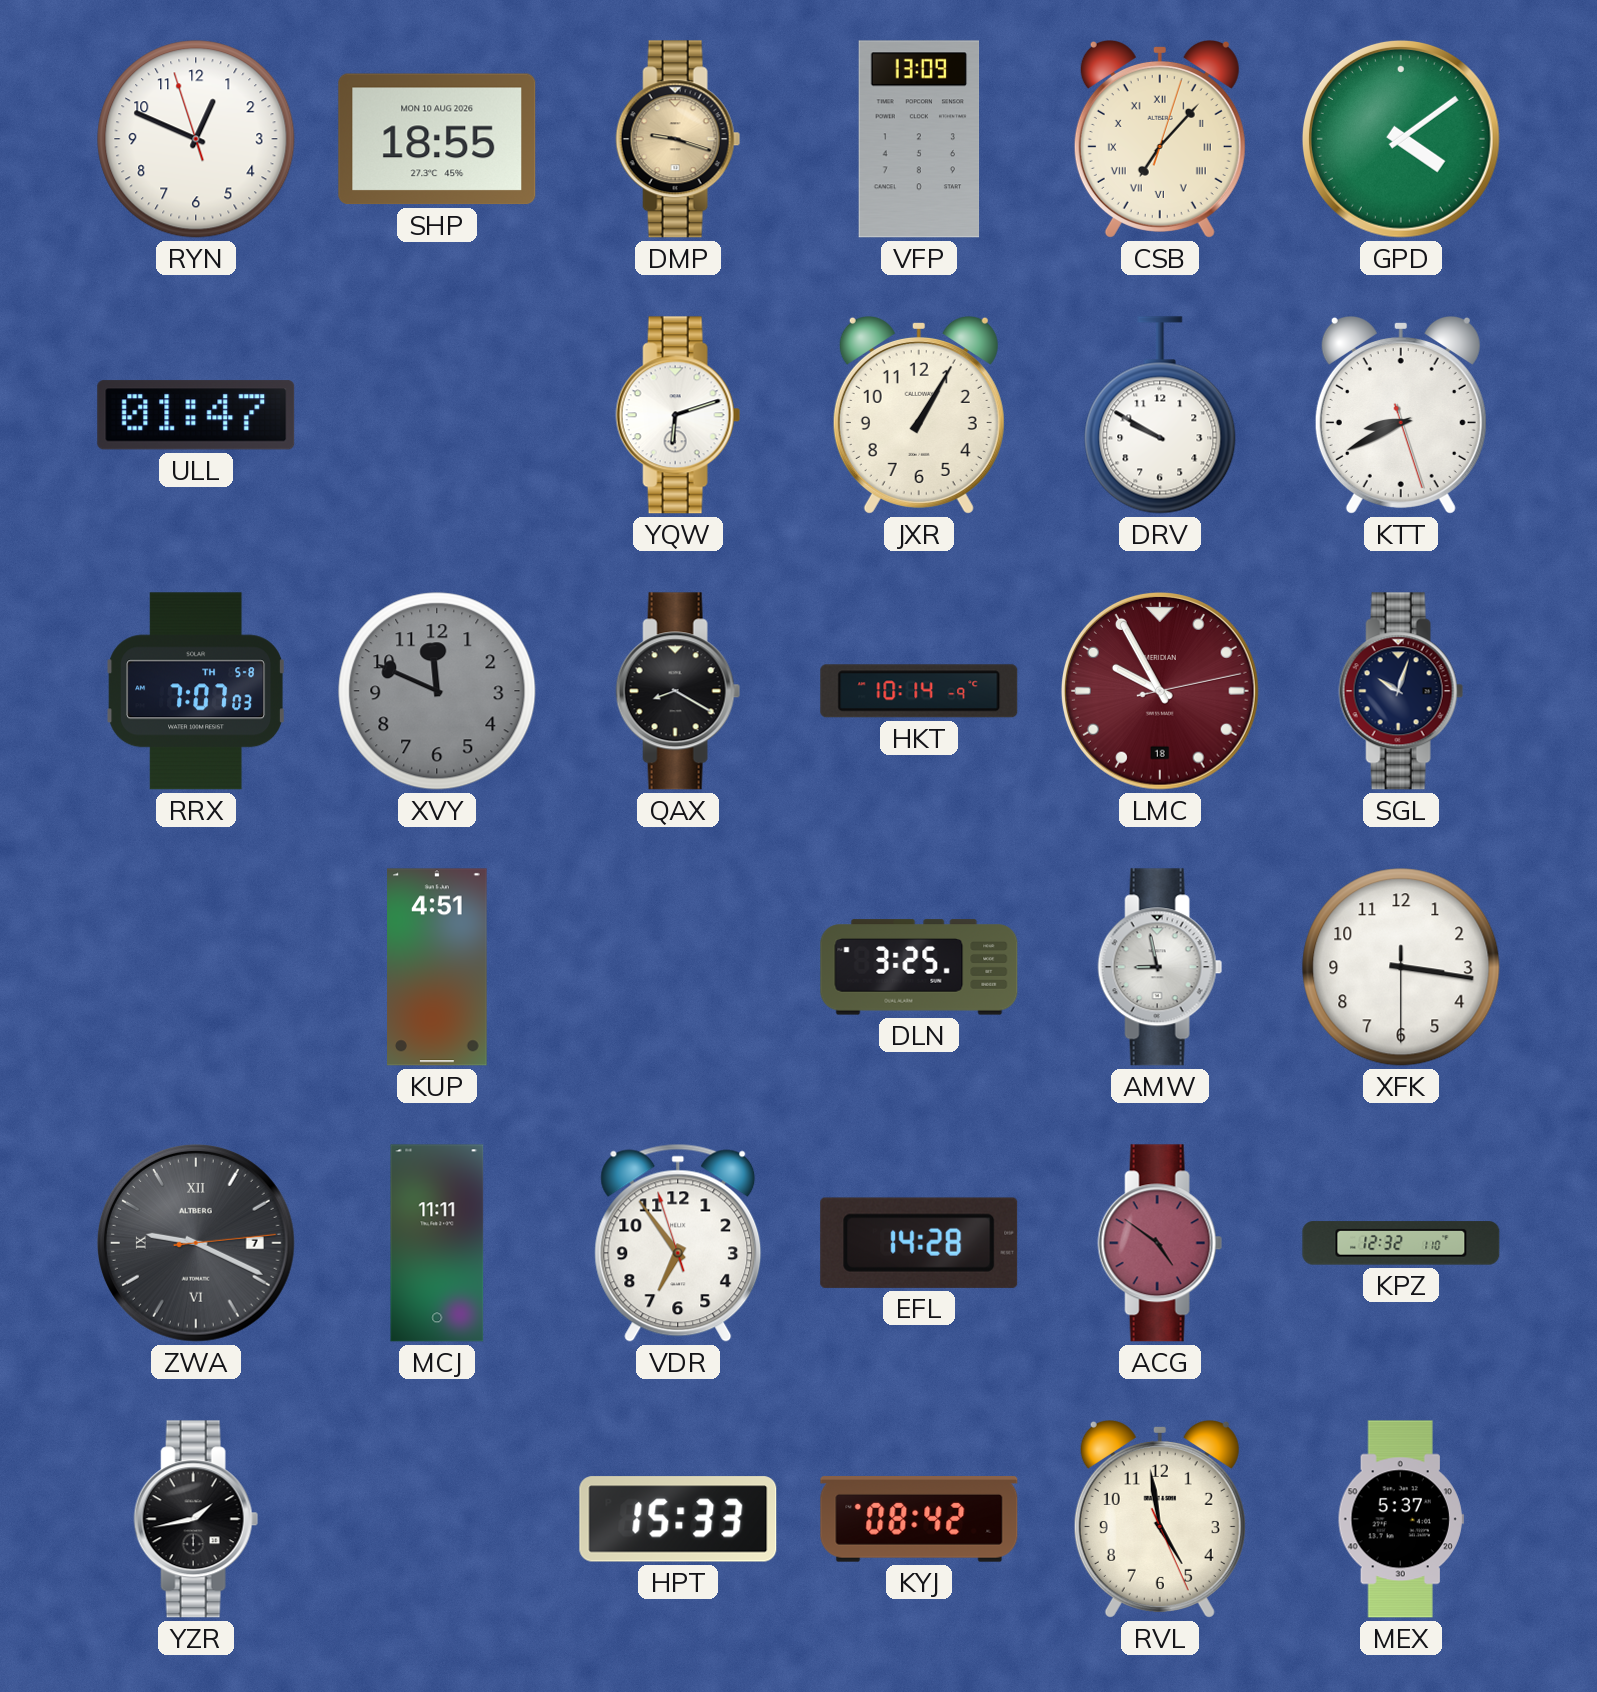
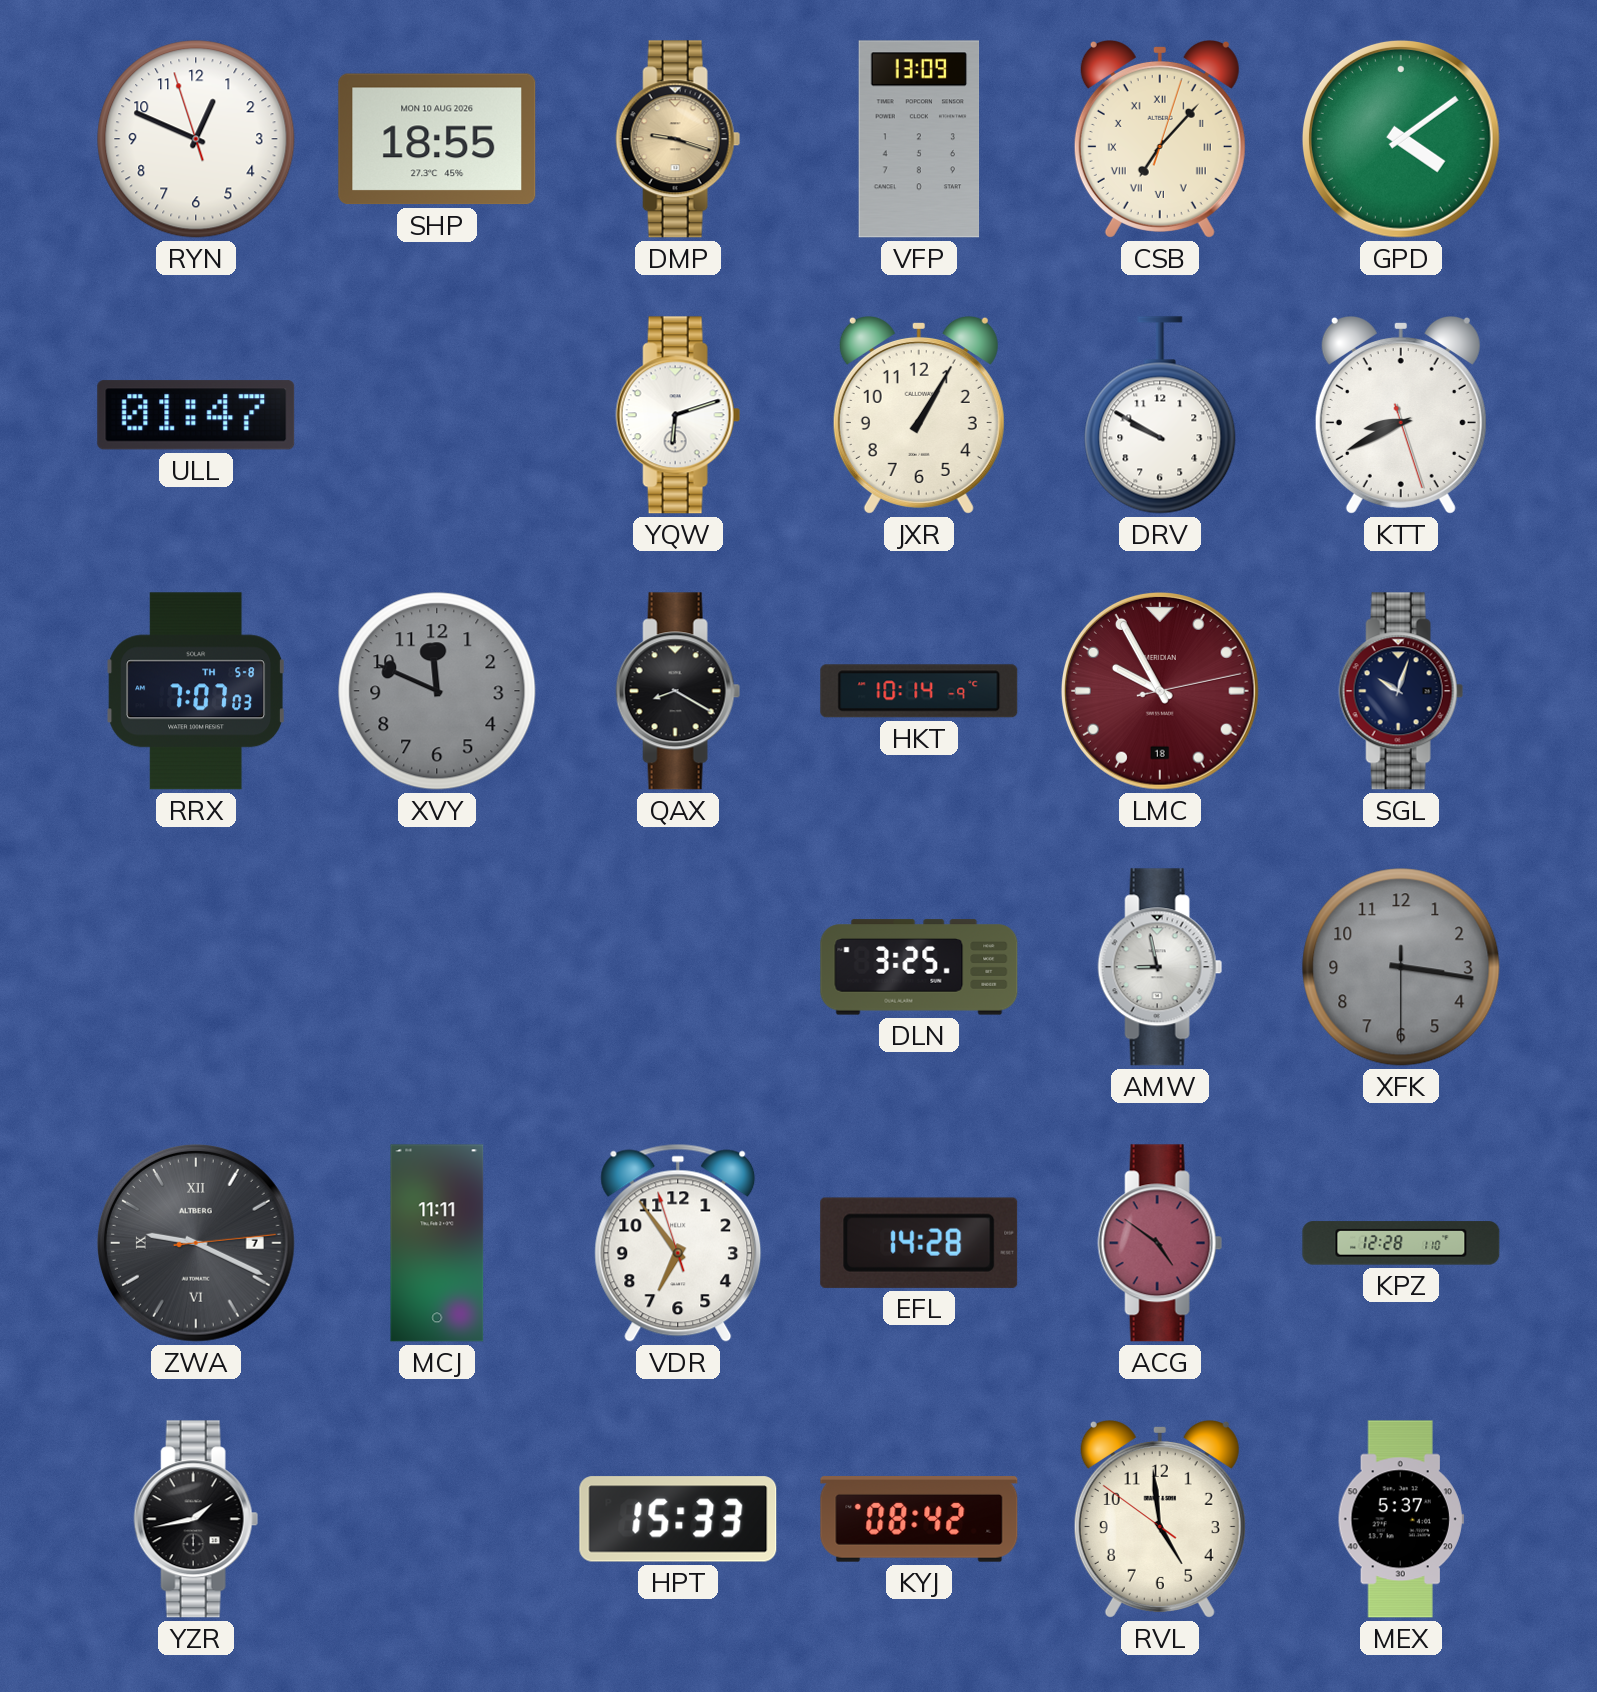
KUP: 4:51 -> none
XFK dial: white -> grey
KPZ: 12:32 -> 12:28
RVL: 4:58:26 -> 4:58:51
